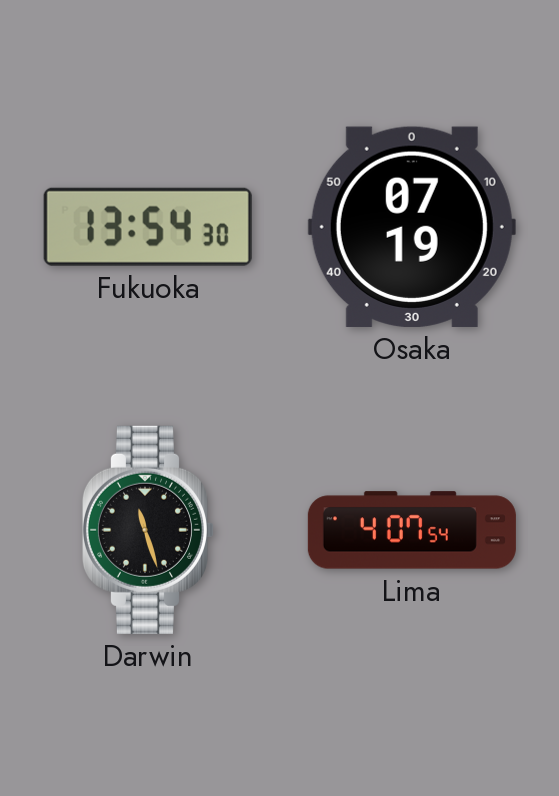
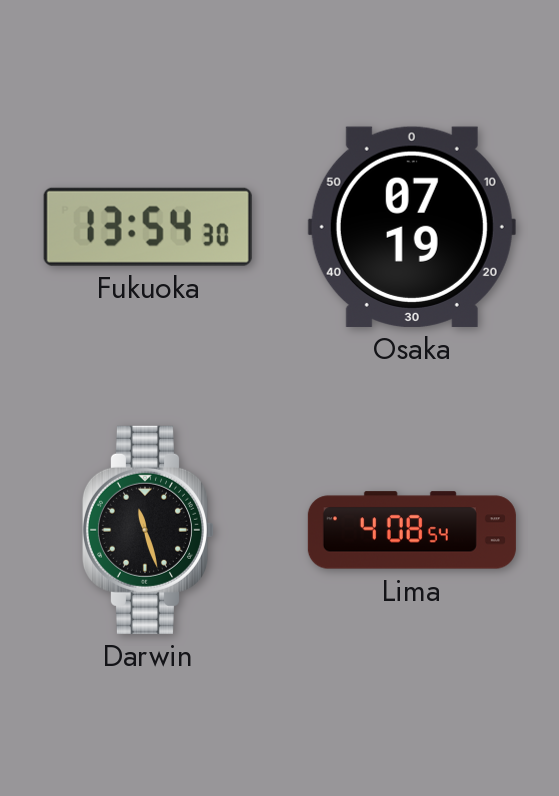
Lima: 4:07 -> 4:08
